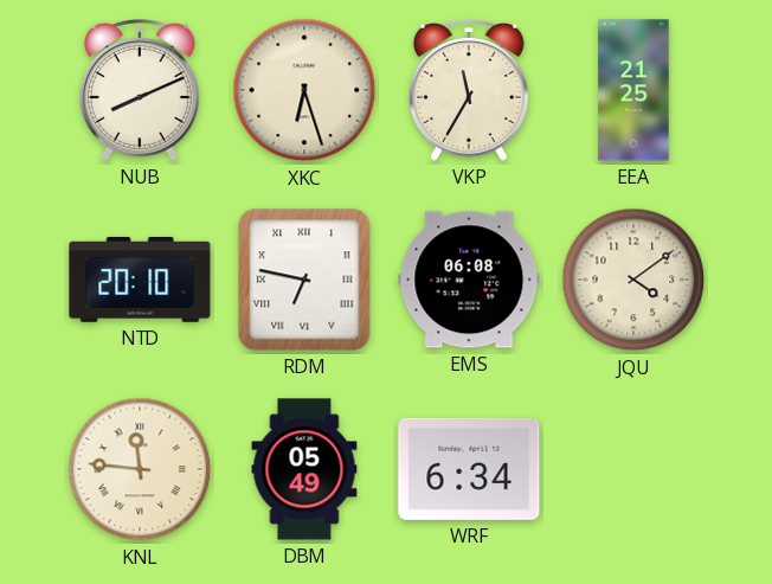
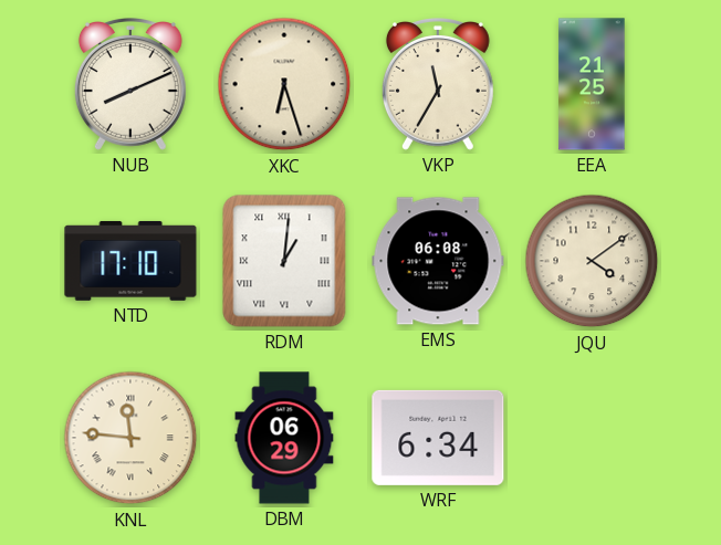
NTD: 20:10 -> 17:10
RDM: 6:47 -> 1:01
DBM: 05:49 -> 06:29
